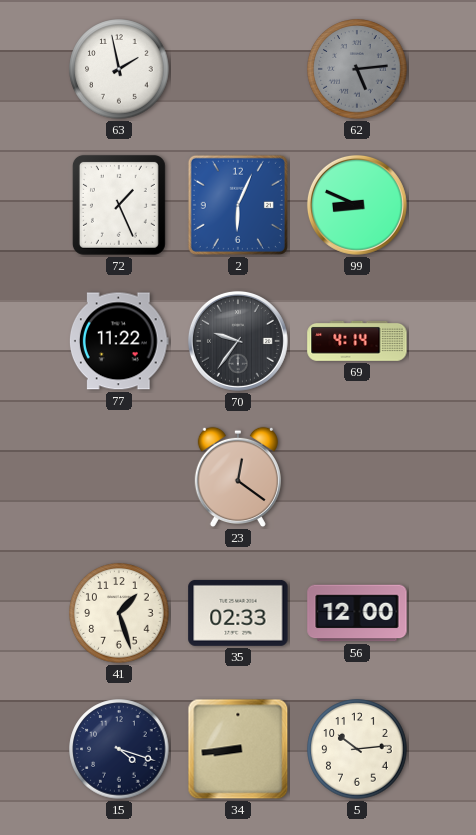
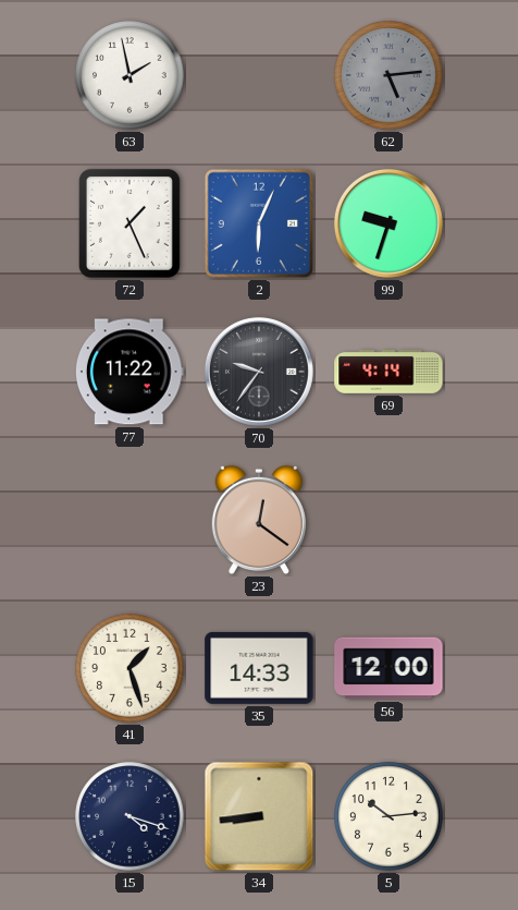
99: 8:49 -> 9:33
35: 02:33 -> 14:33
